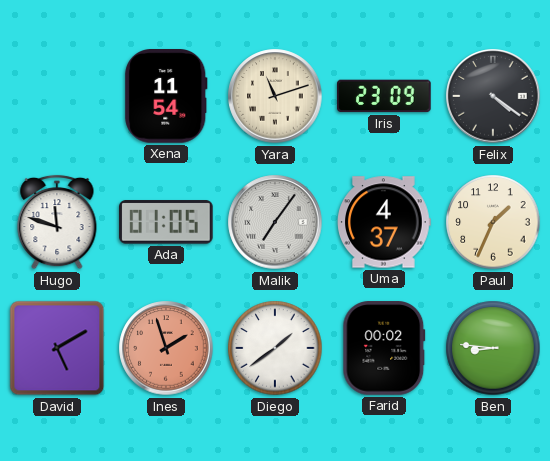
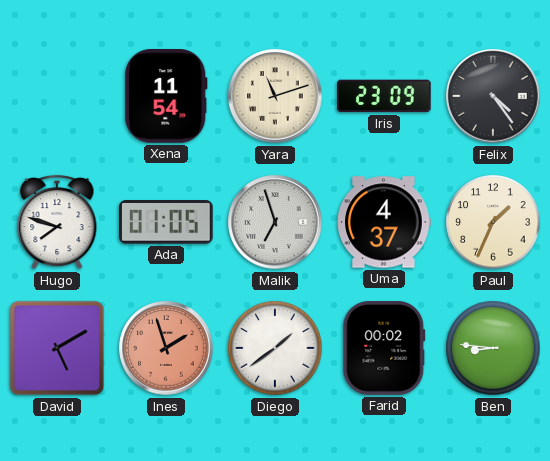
Felix: 4:21 -> 4:24
Hugo: 11:48 -> 7:48
Malik: 7:06 -> 6:57
